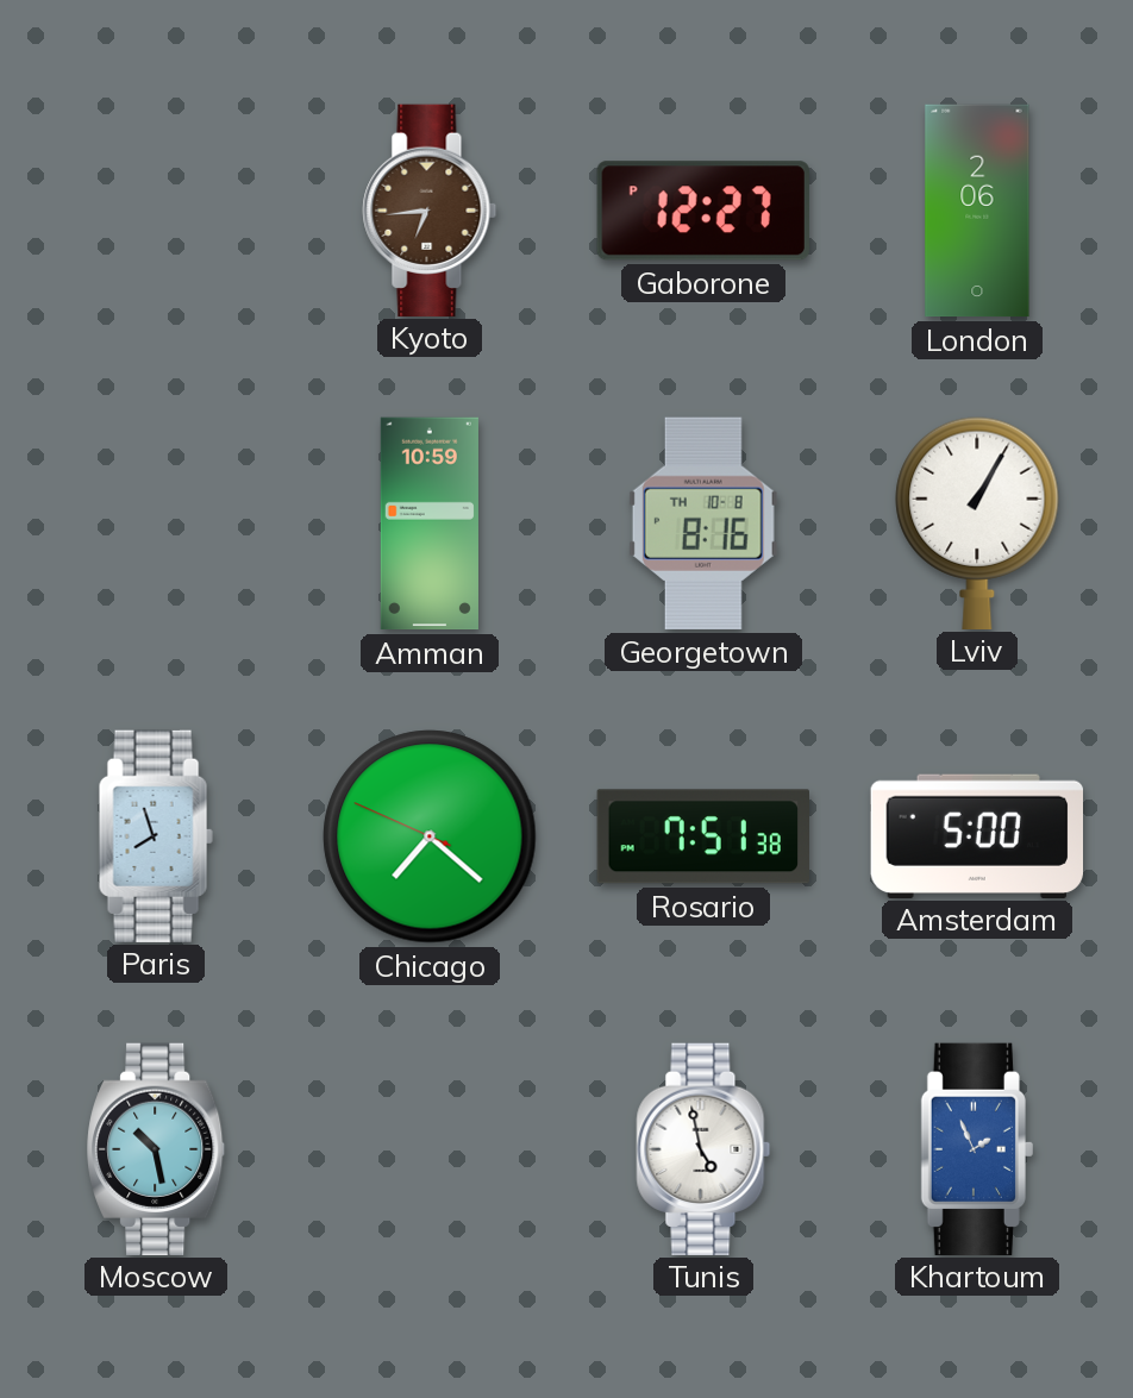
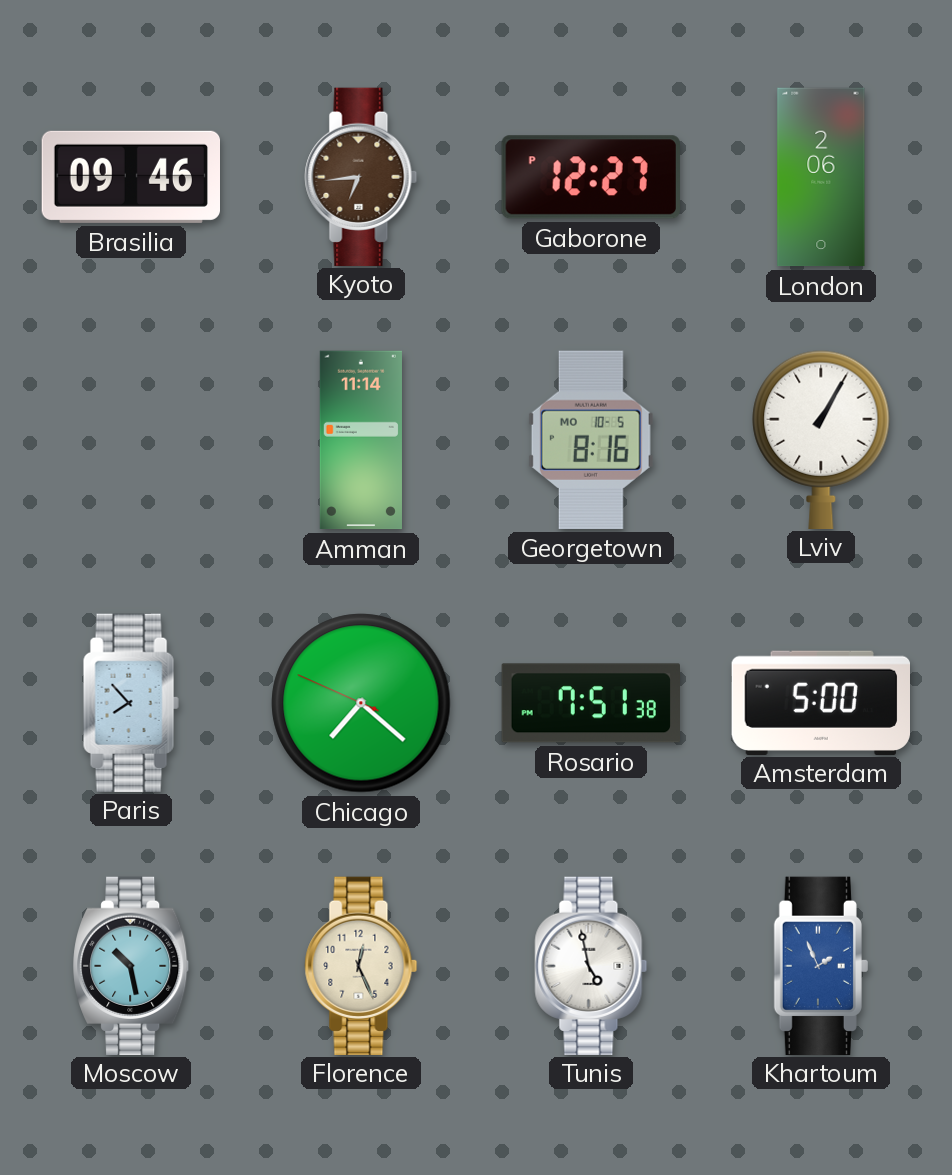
Brasilia: none -> 09:46
Amman: 10:59 -> 11:14
Georgetown date: TH 10-8 -> MO 10-5
Paris: 7:57 -> 7:53
Florence: none -> 12:26
